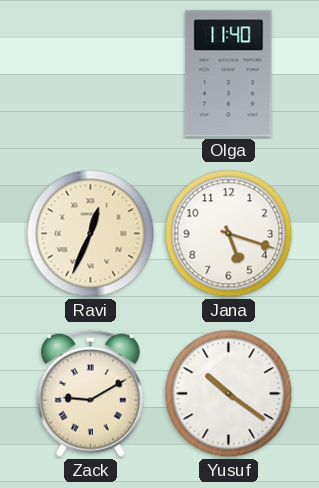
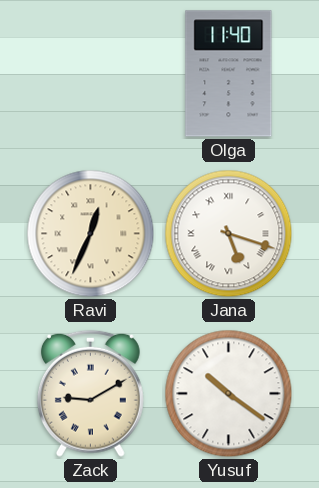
Jana numerals: Arabic -> Roman
